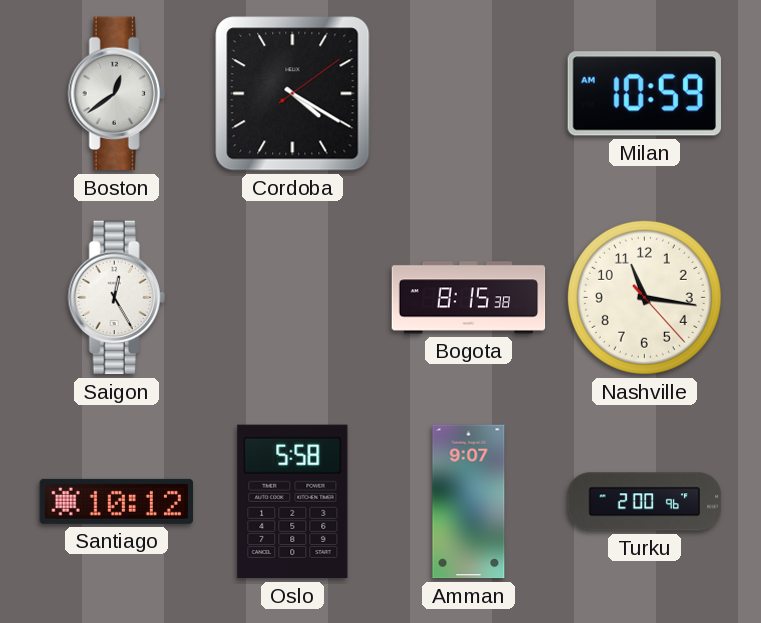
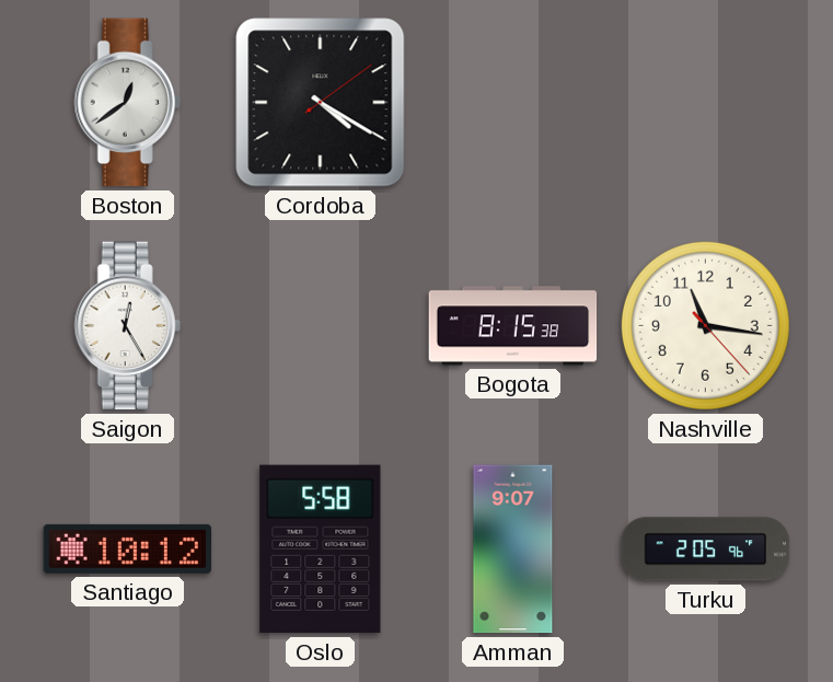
Milan: 10:59 -> none
Turku: 2:00 -> 2:05
